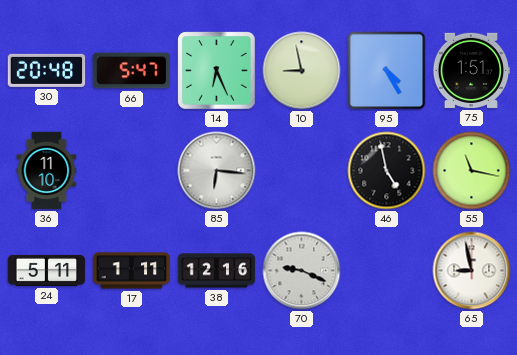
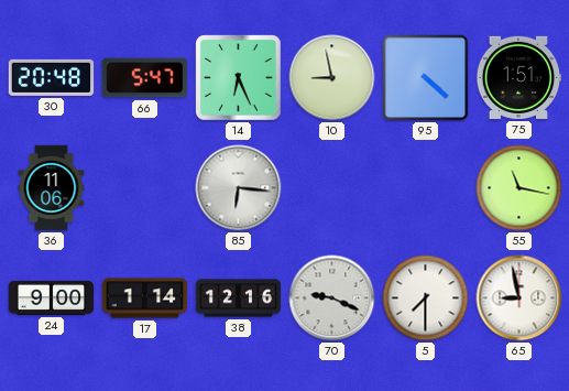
95: 4:25 -> 4:22
36: 11:10 -> 11:06
46: 4:58 -> none
24: 5:11 -> 9:00
17: 1:11 -> 1:14
5: none -> 7:30
